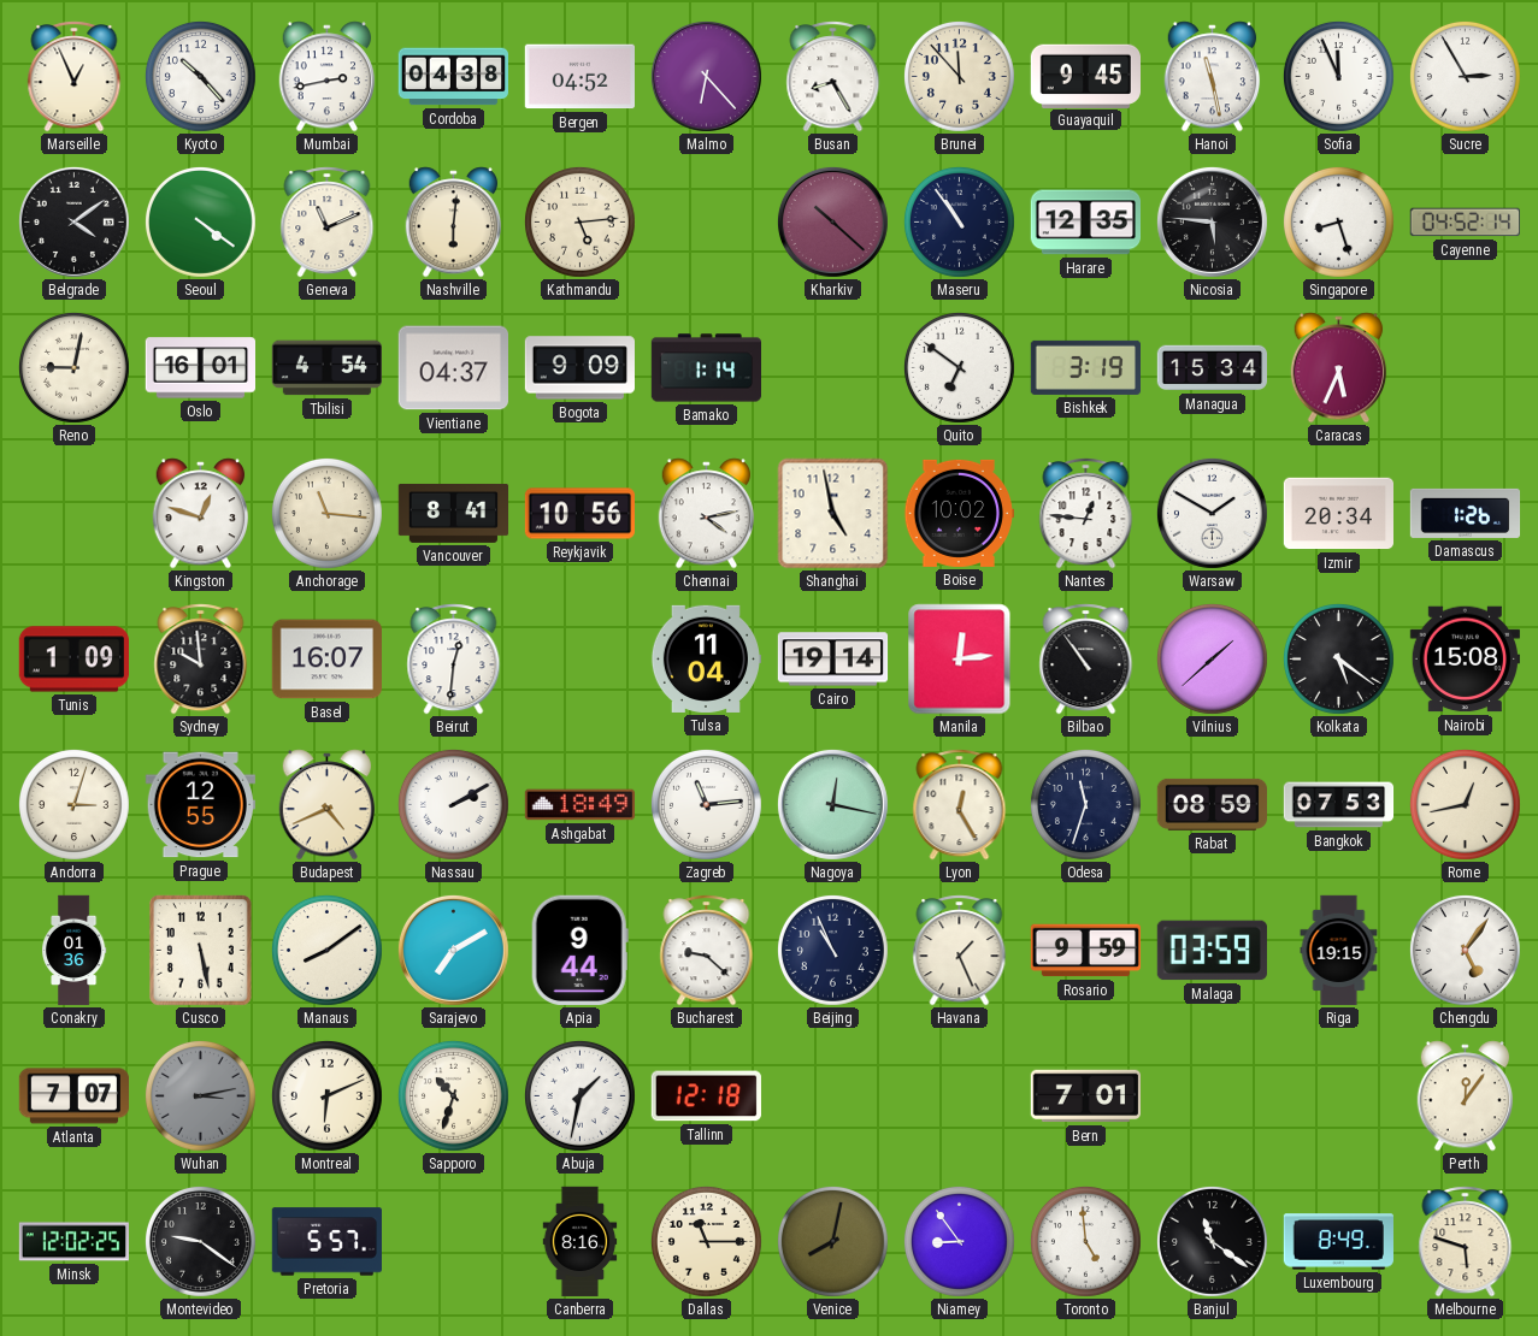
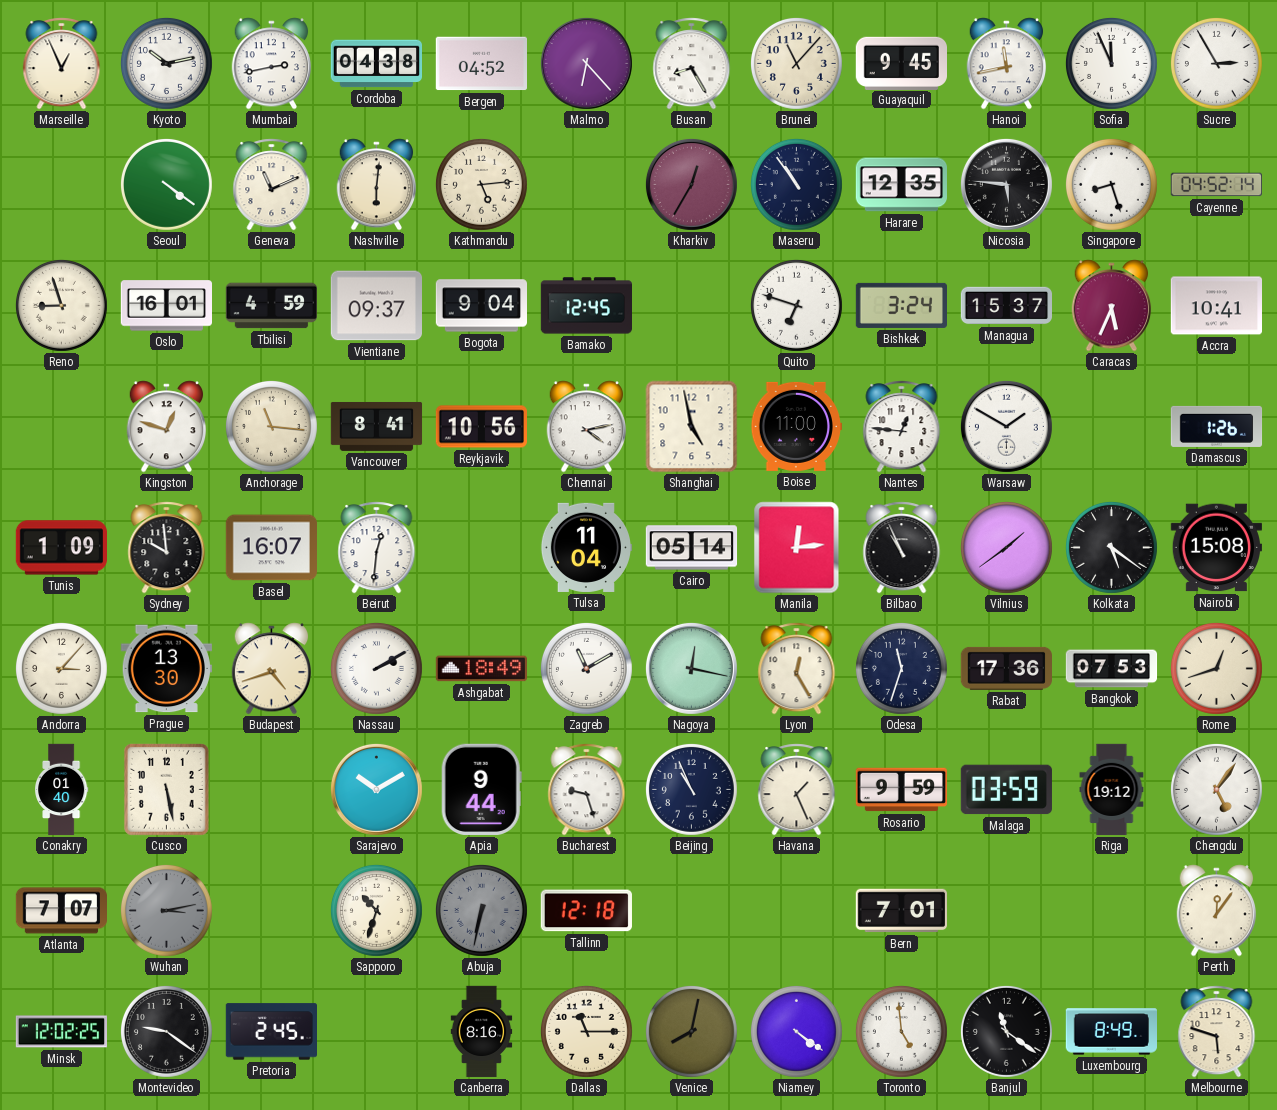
Kyoto: 10:23 -> 10:13
Brunei: 11:53 -> 11:07
Hanoi: 11:28 -> 11:43
Belgrade: 4:09 -> none
Kharkiv: 10:22 -> 12:35
Reno: 9:02 -> 8:57
Tbilisi: 4:54 -> 4:59
Vientiane: 04:37 -> 09:37
Bogota: 9:09 -> 9:04
Bamako: 1:14 -> 12:45
Quito: 6:51 -> 6:48
Bishkek: 3:19 -> 3:24
Managua: 15:34 -> 15:37
Accra: none -> 10:41
Boise: 10:02 -> 11:00
Izmir: 20:34 -> none
Cairo: 19:14 -> 05:14
Bilbao: 10:54 -> 10:56
Vilnius: 1:38 -> 1:39
Andorra: 3:03 -> 3:07
Prague: 12:55 -> 13:30
Budapest: 4:41 -> 4:42
Zagreb: 11:14 -> 11:10
Rabat: 08:59 -> 17:36
Rome: 12:43 -> 12:42
Conakry: 01:36 -> 01:40
Manaus: 8:09 -> none
Sarajevo: 7:10 -> 10:10
Bucharest: 9:22 -> 9:27
Riga: 19:15 -> 19:12
Montreal: 6:11 -> none
Abuja: 1:32 -> 6:32
Abuja dial: white -> grey
Pretoria: 5:57 -> 2:45
Niamey: 8:54 -> 4:21
